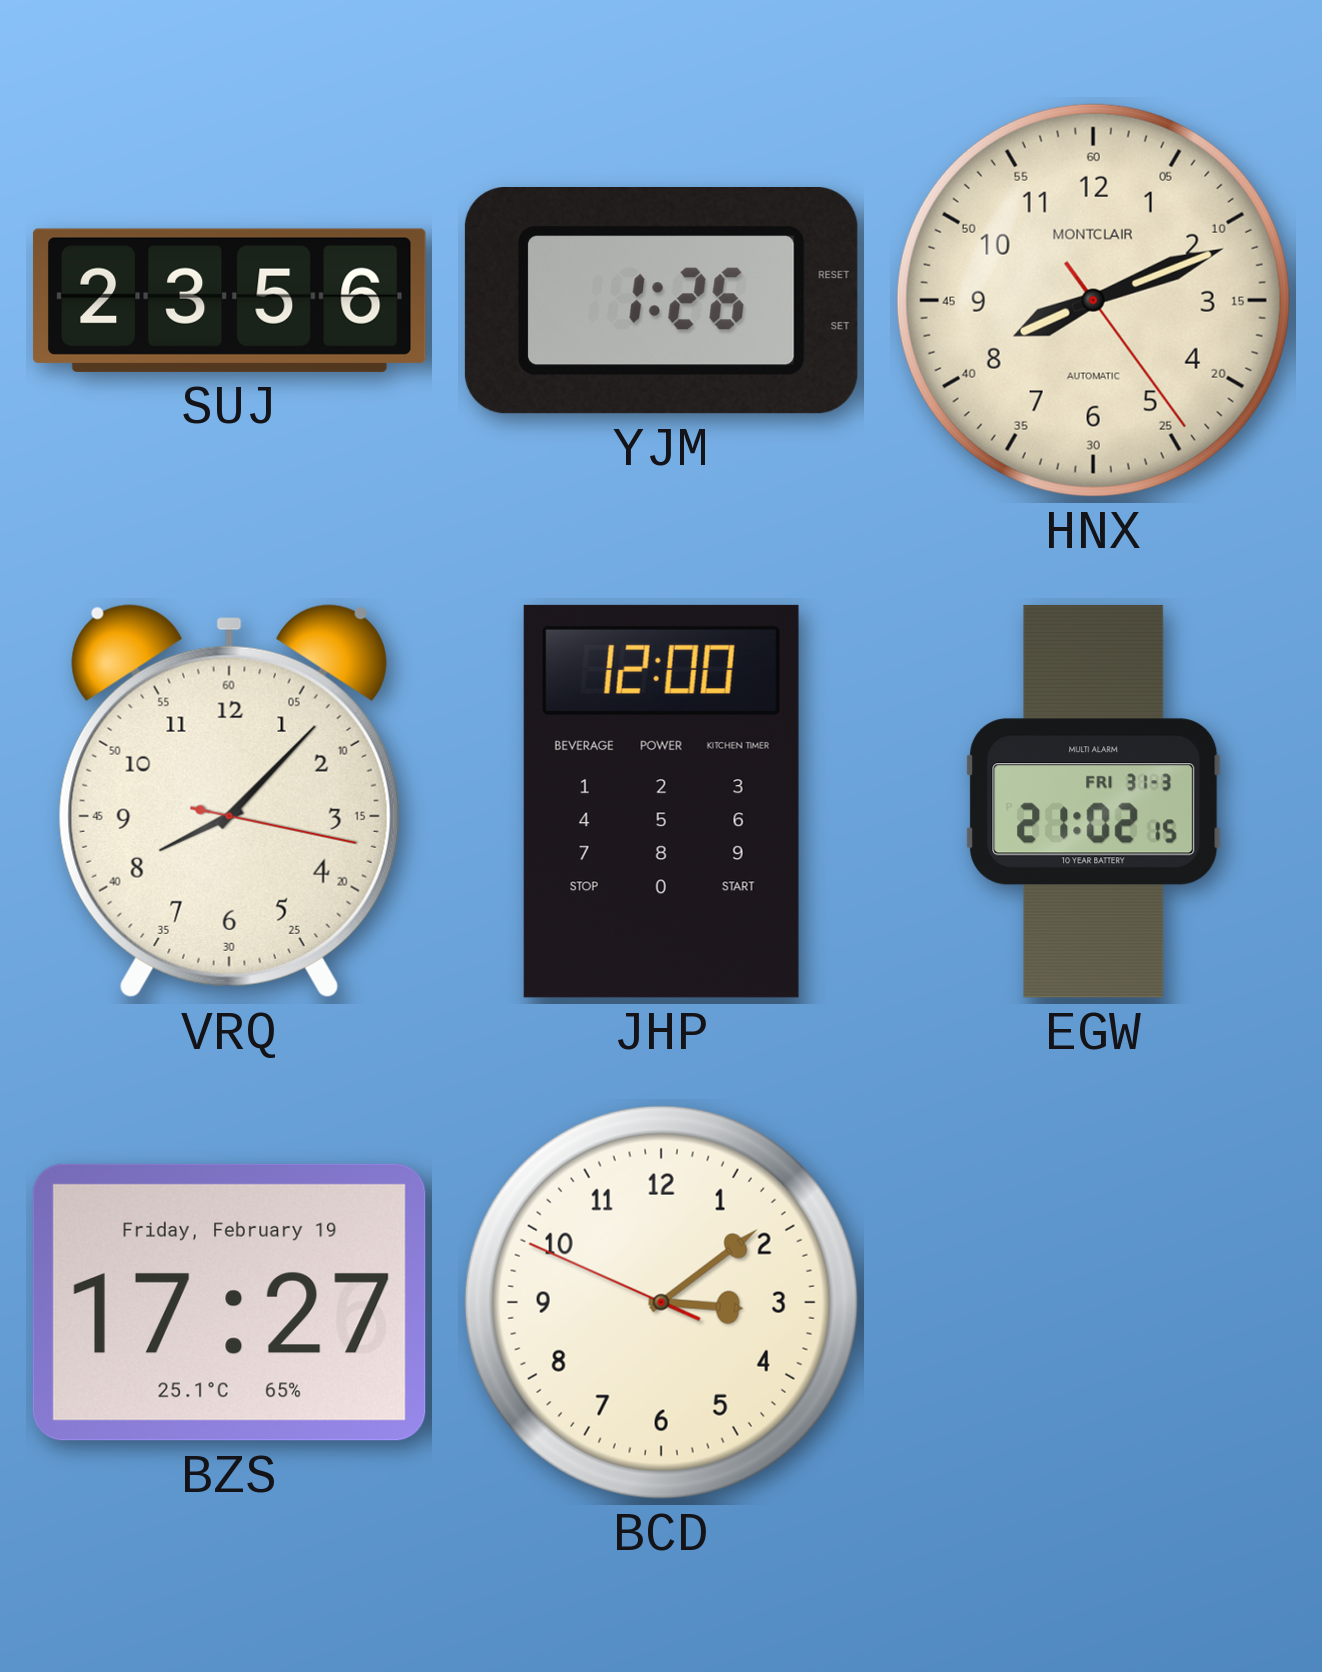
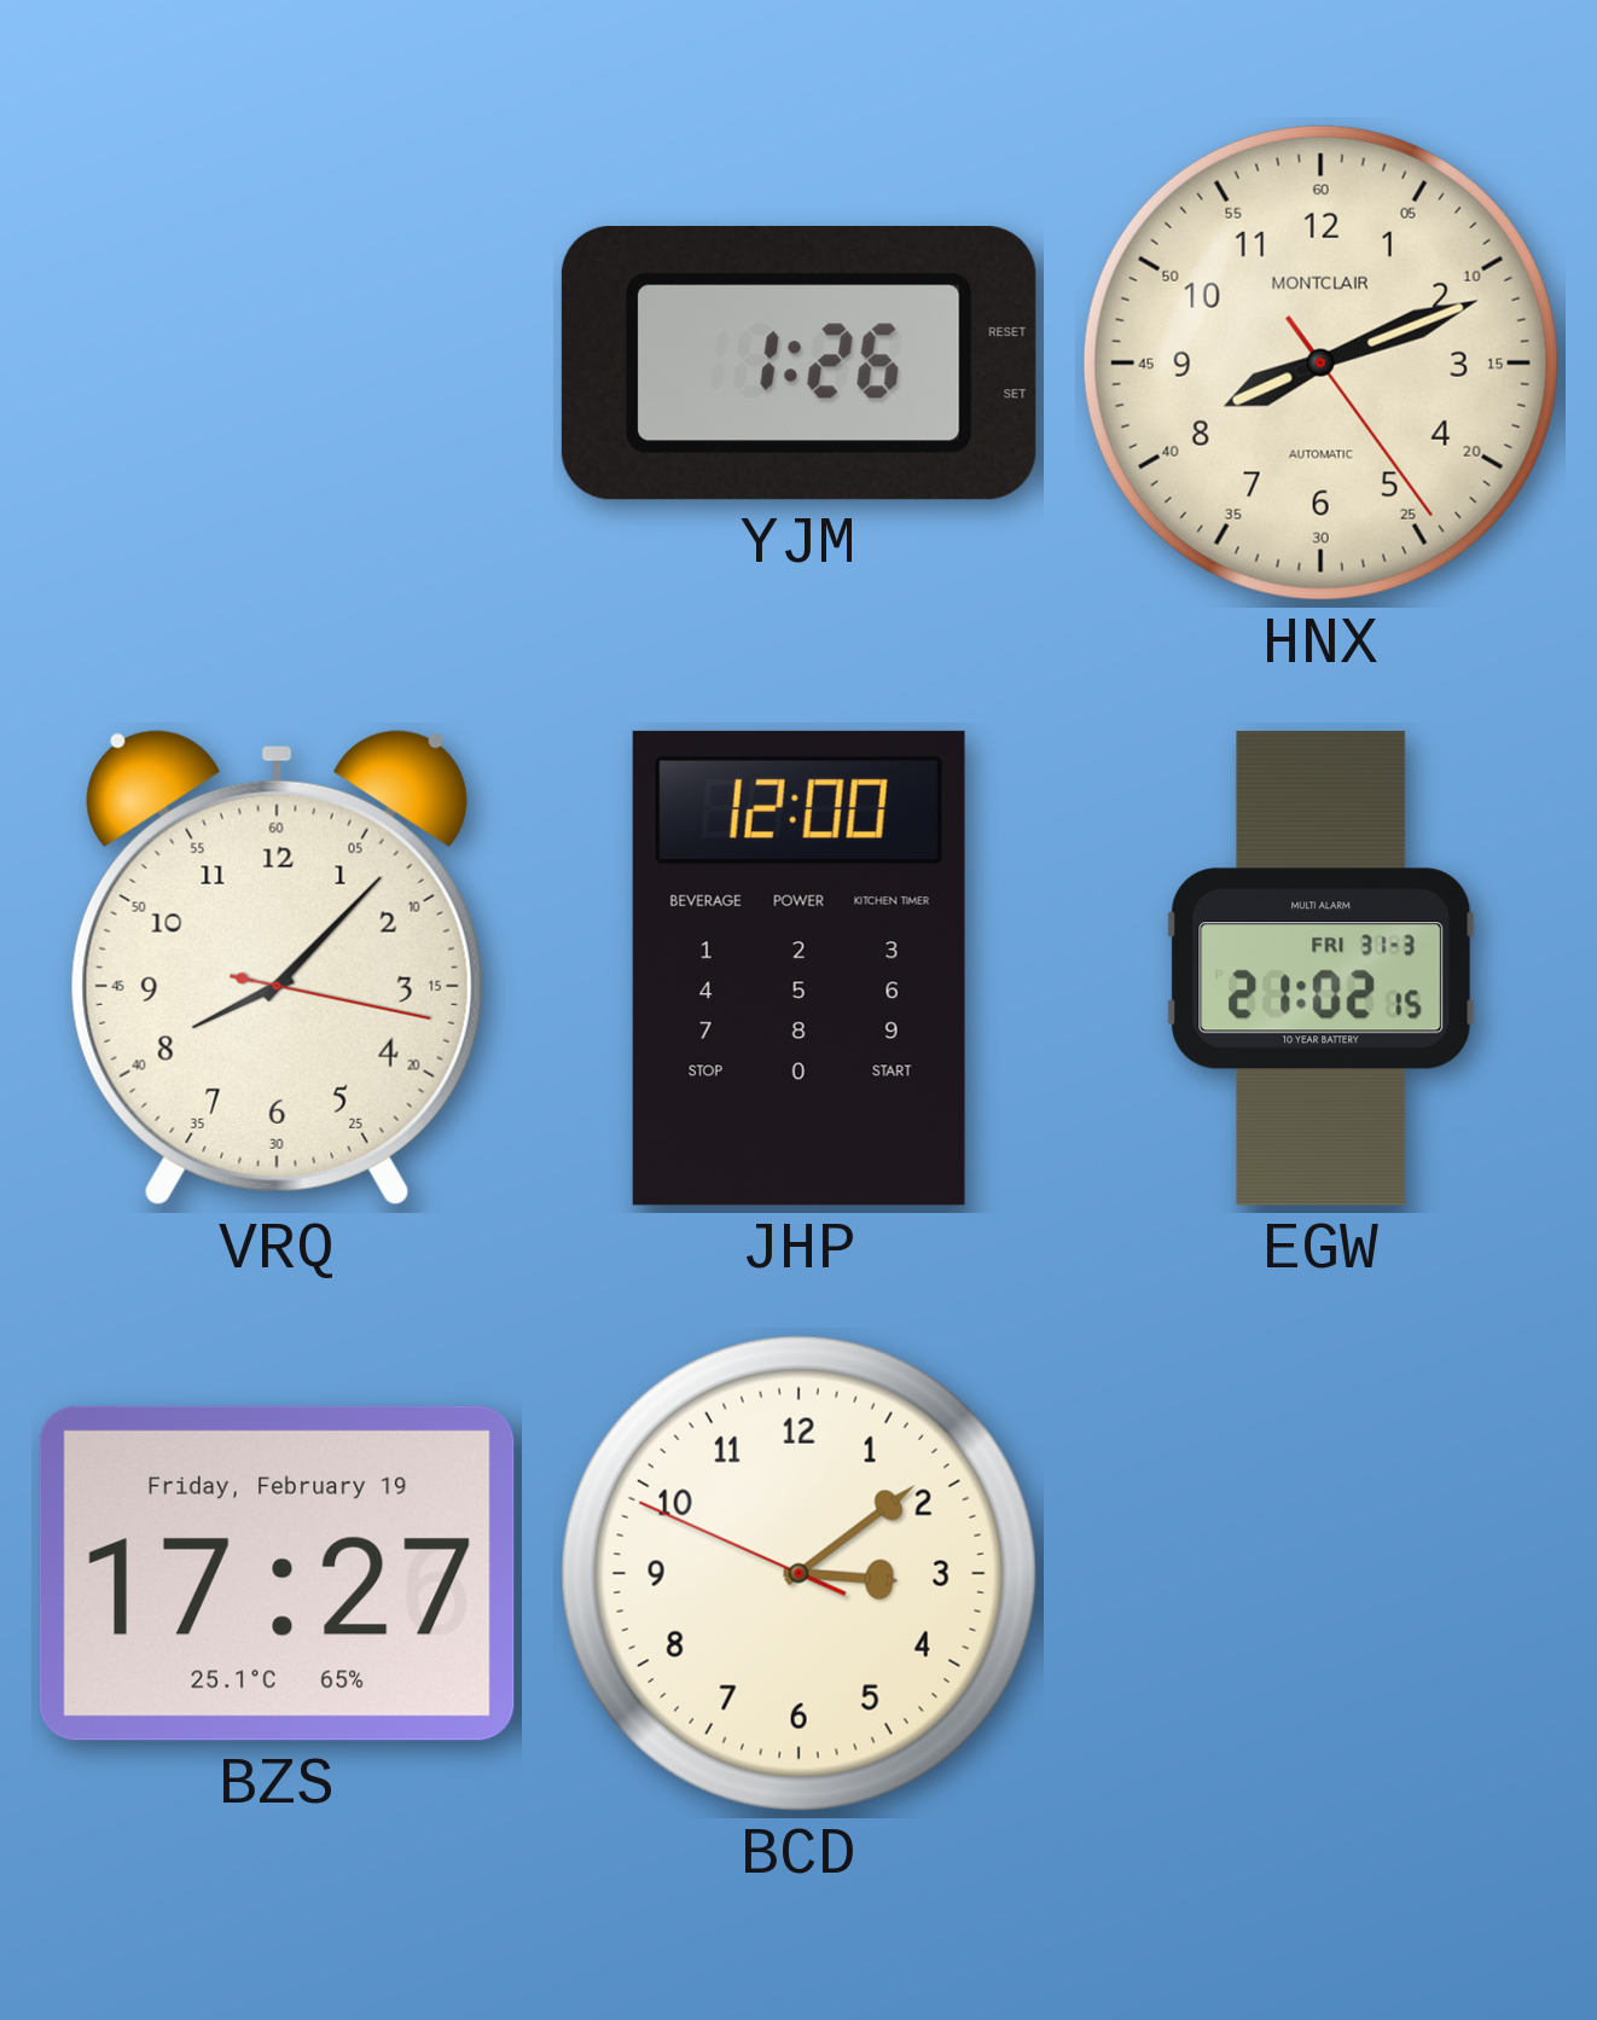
SUJ: 23:56 -> none
